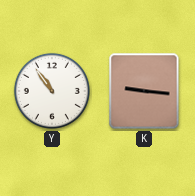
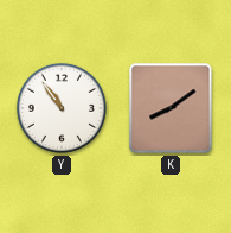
K: 9:16 -> 8:09
